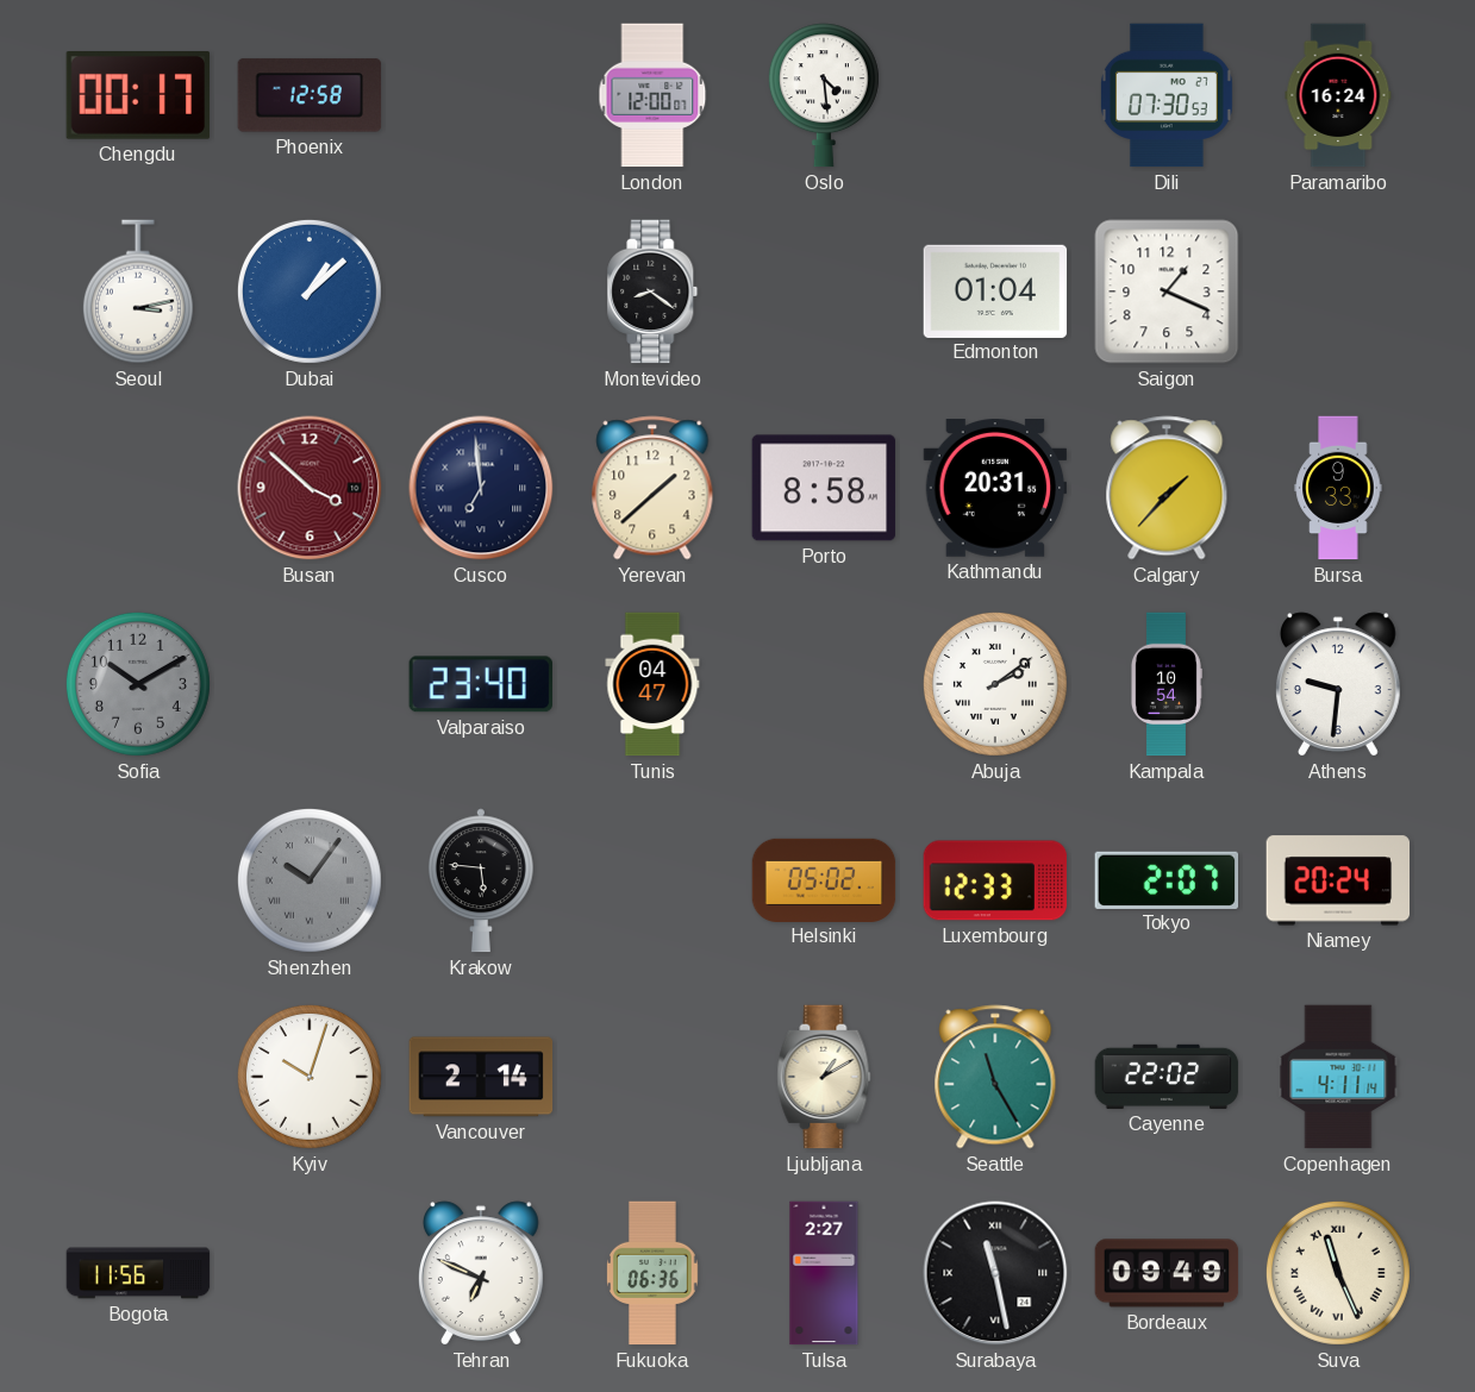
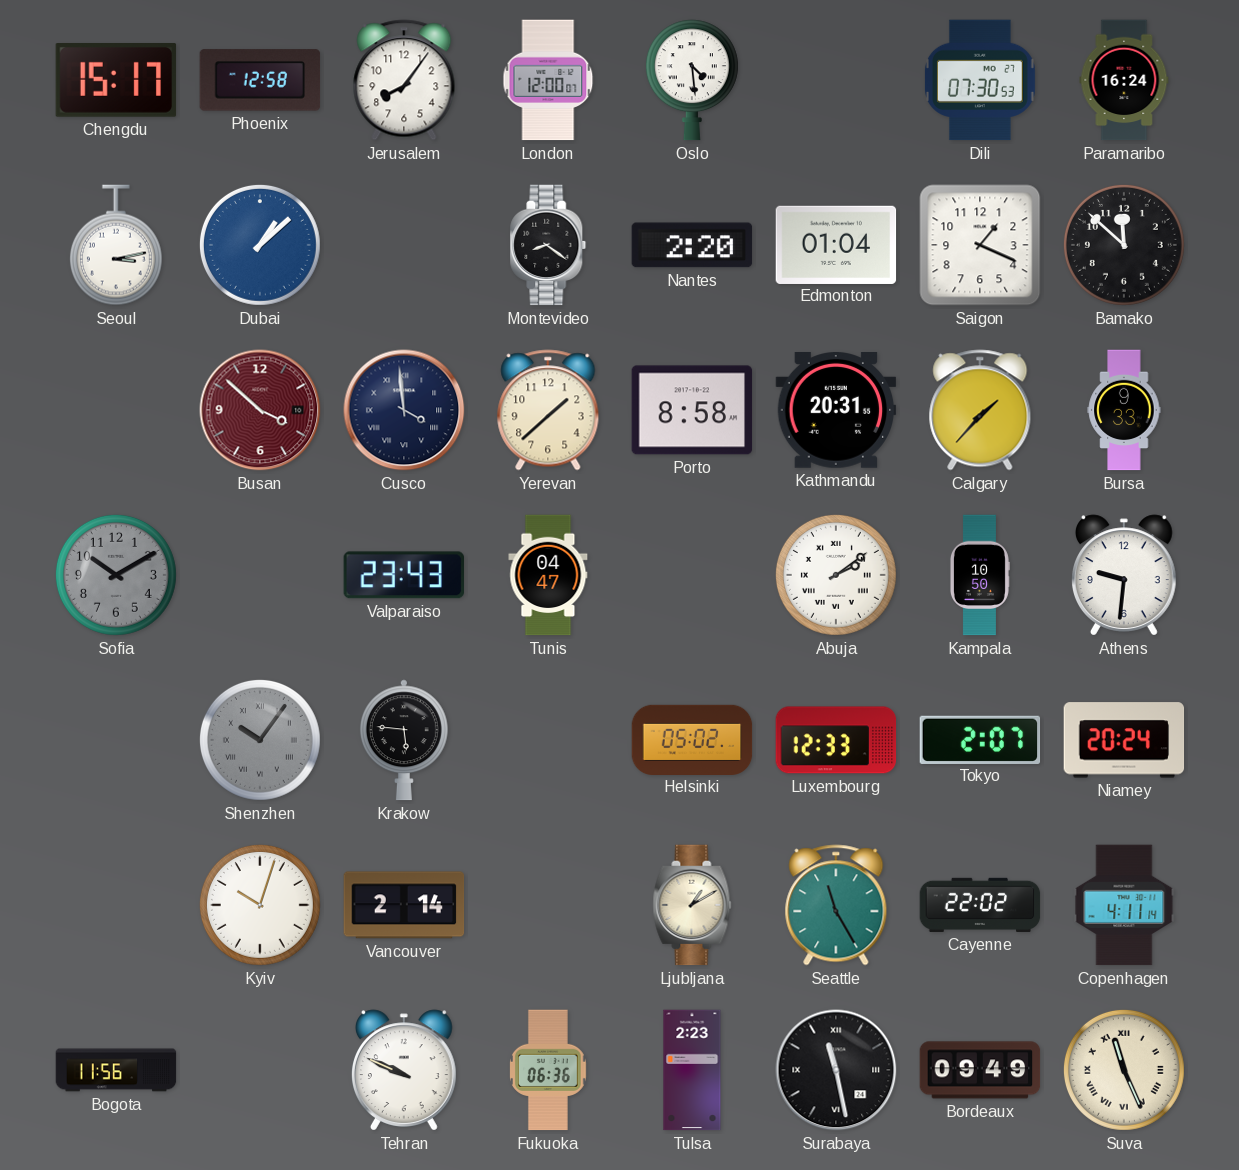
Chengdu: 00:17 -> 15:17
Jerusalem: none -> 8:06
Nantes: none -> 2:20
Bamako: none -> 11:52
Cusco: 6:59 -> 3:59
Valparaiso: 23:40 -> 23:43
Kampala: 10:54 -> 10:50
Tehran: 6:49 -> 9:49
Tulsa: 2:27 -> 2:23
